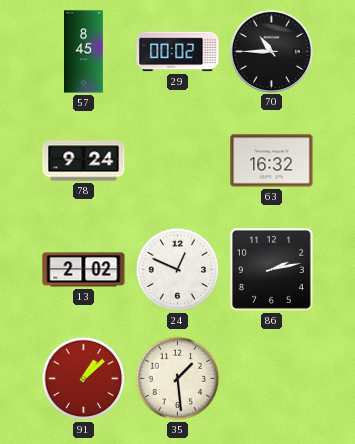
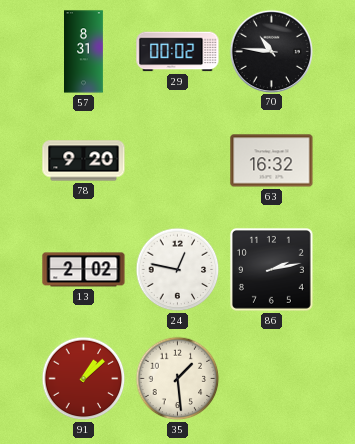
57: 8:45 -> 8:31
70: 10:45 -> 10:46
78: 9:24 -> 9:20
24: 12:49 -> 12:47
